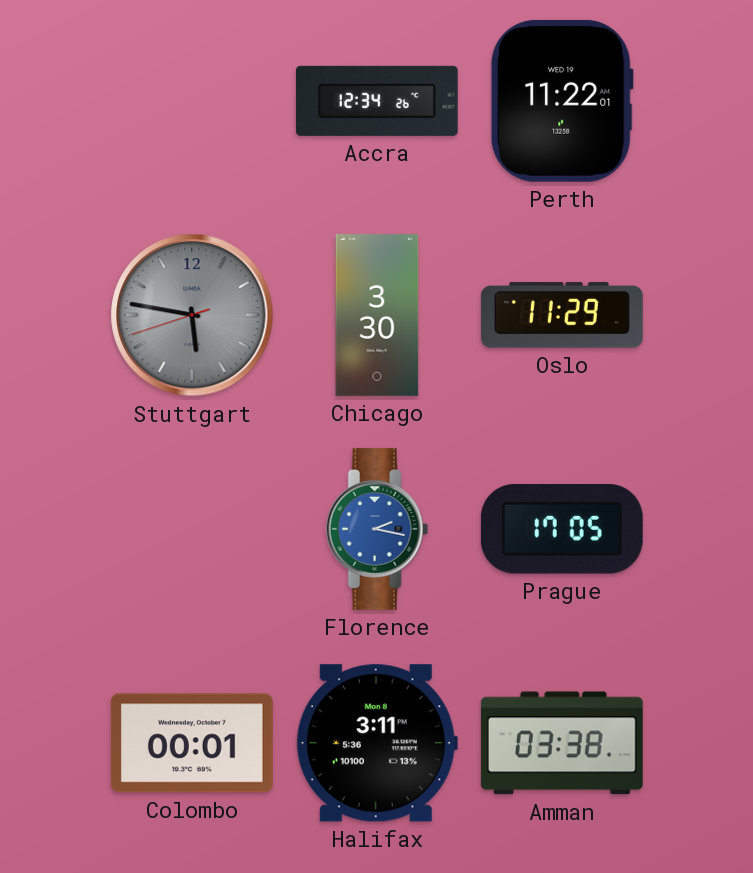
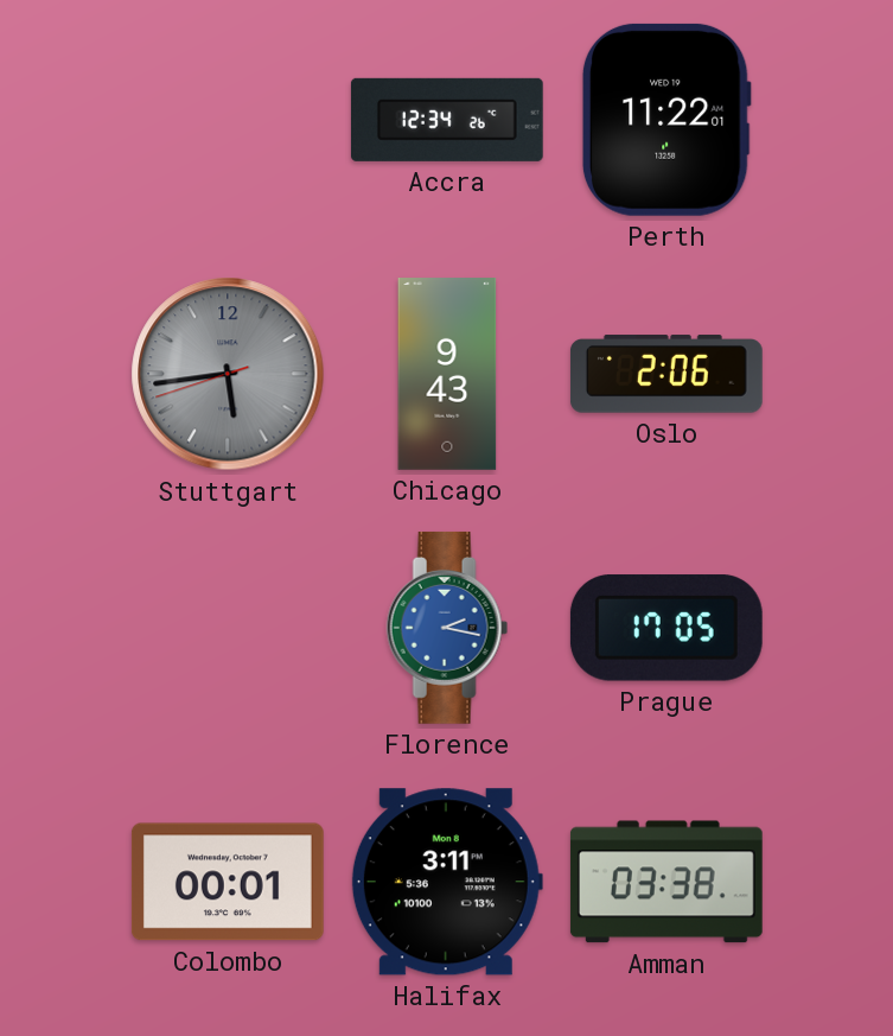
Stuttgart: 5:46 -> 5:43
Chicago: 3:30 -> 9:43
Oslo: 11:29 -> 2:06
